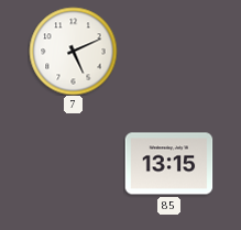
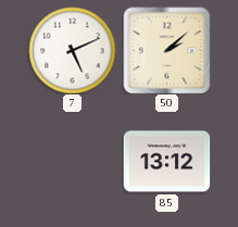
50: none -> 2:08
85: 13:15 -> 13:12
